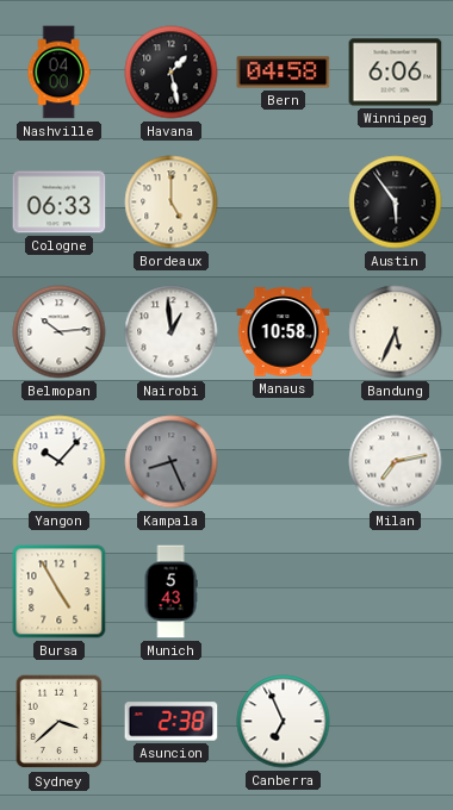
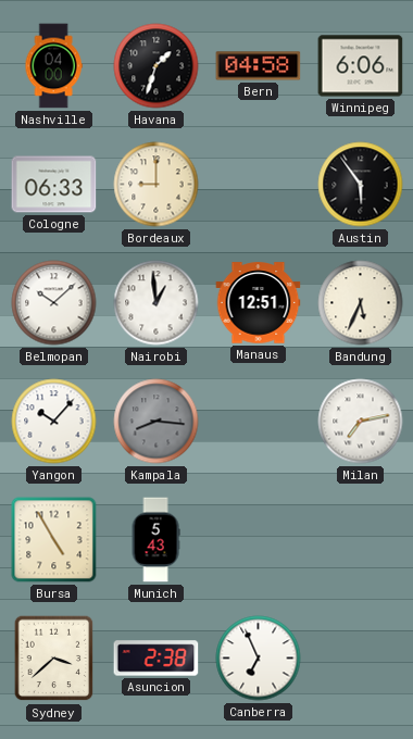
Havana: 1:28 -> 1:33
Bordeaux: 5:00 -> 9:00
Belmopan: 10:14 -> 10:08
Manaus: 10:58 -> 12:51
Kampala: 8:26 -> 8:16
